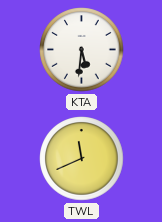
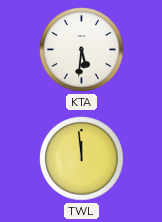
TWL: 11:41 -> 11:59
